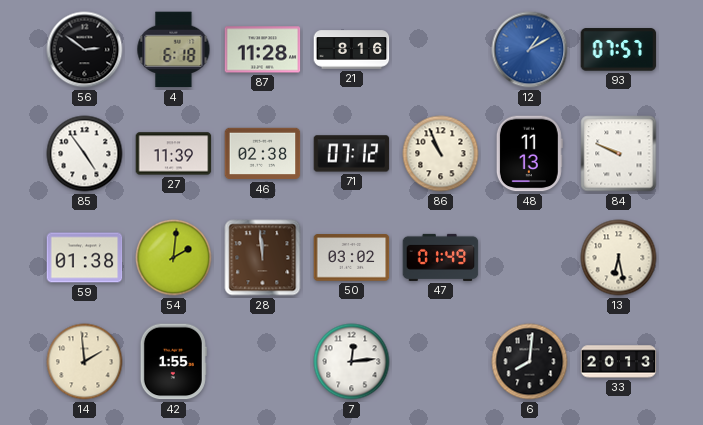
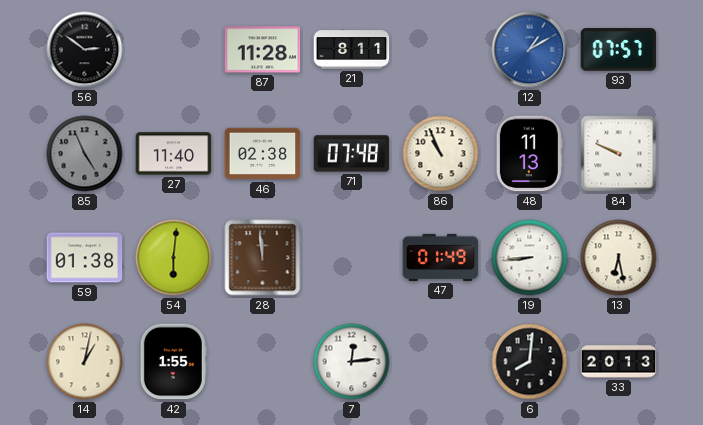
4: 6:18 -> none
21: 8:16 -> 8:11
85: 4:54 -> 4:56
85 dial: white -> grey
27: 11:39 -> 11:40
71: 07:12 -> 07:48
54: 2:01 -> 6:01
50: 03:02 -> none
19: none -> 8:44
14: 1:59 -> 1:02
